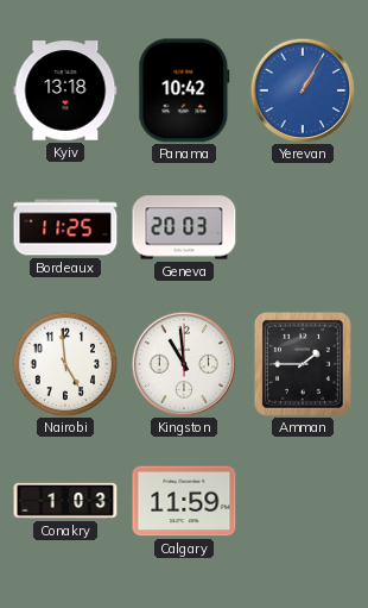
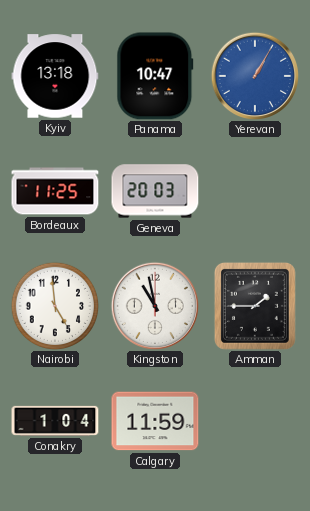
Panama: 10:42 -> 10:47
Kingston: 10:59 -> 10:58
Conakry: 1:03 -> 1:04
